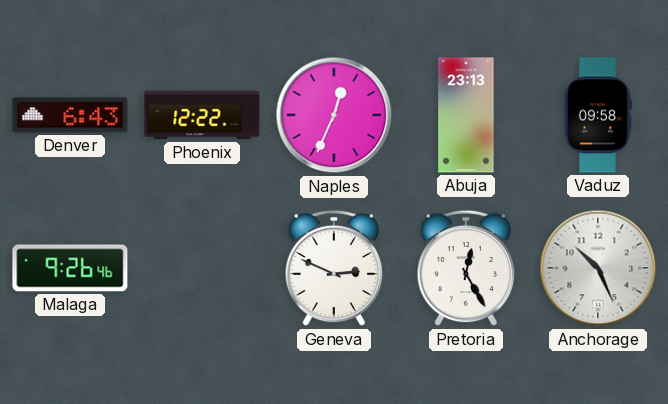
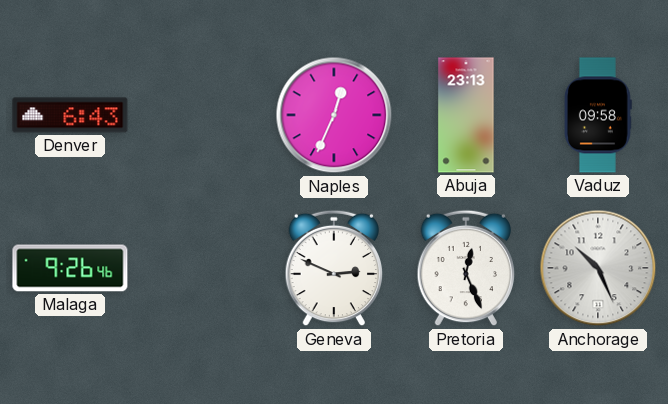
Phoenix: 12:22 -> none
Pretoria: 12:25 -> 12:26
